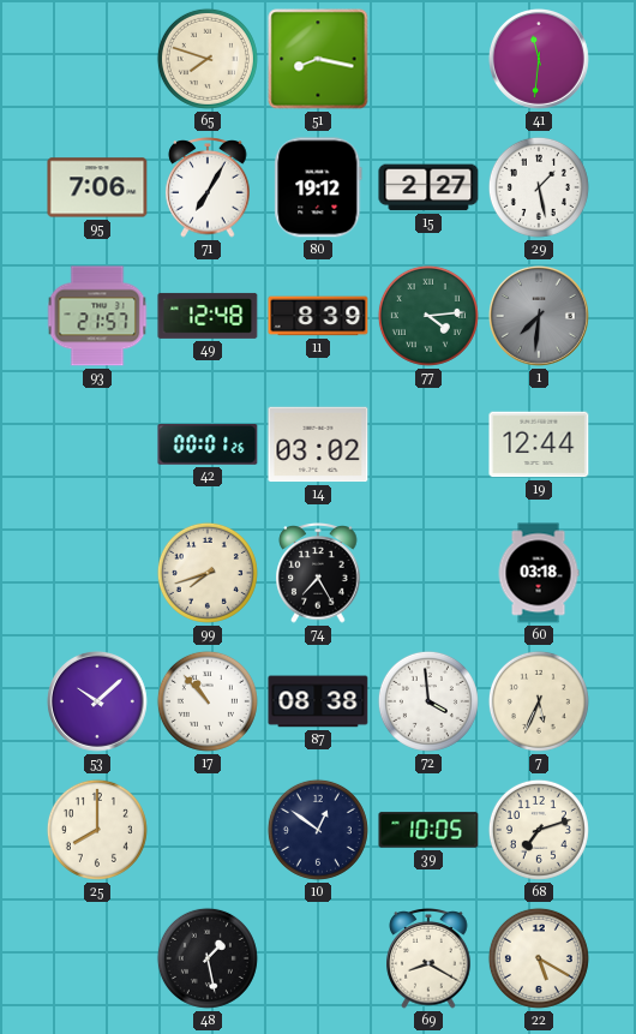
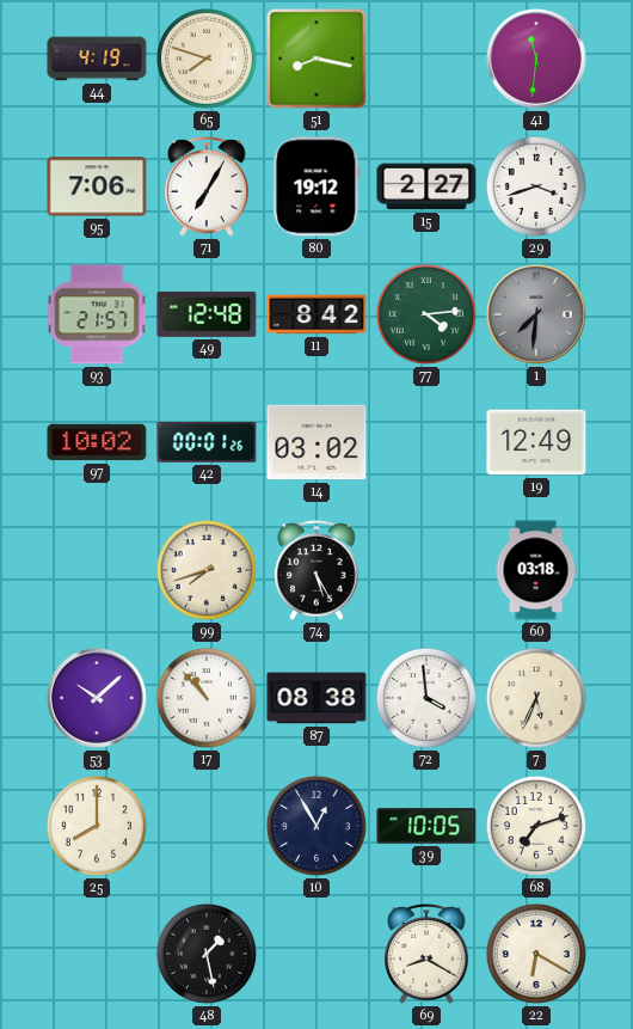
44: none -> 4:19
29: 1:28 -> 3:42
11: 8:39 -> 8:42
97: none -> 10:02
19: 12:44 -> 12:49
74: 7:25 -> 5:25
10: 12:51 -> 12:55
22: 5:20 -> 6:20
